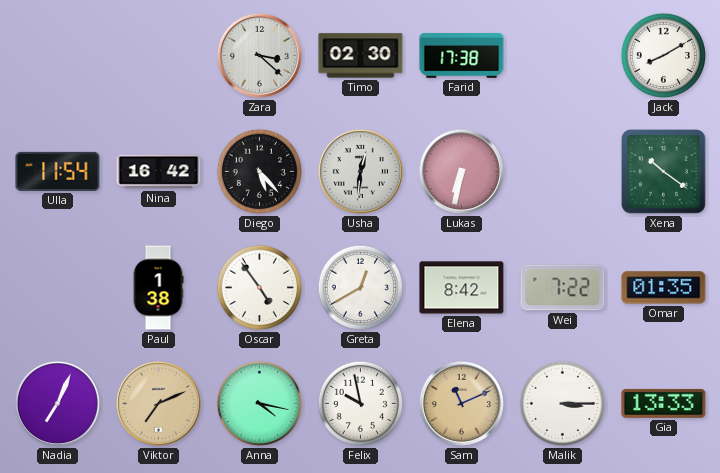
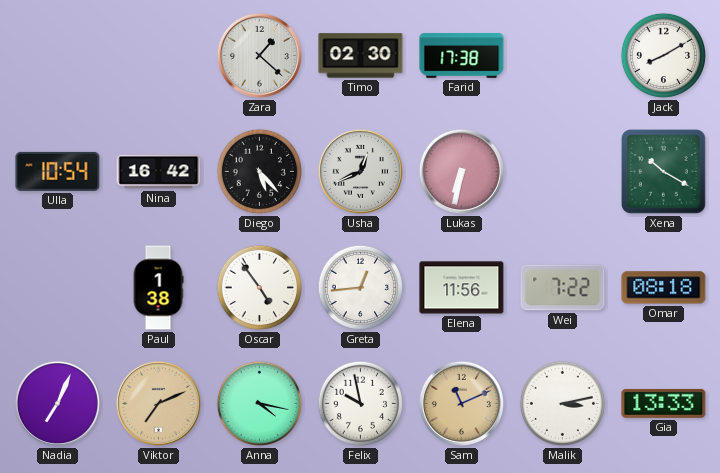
Zara: 3:22 -> 1:22
Ulla: 11:54 -> 10:54
Usha: 12:31 -> 12:41
Xena: 10:21 -> 10:20
Greta: 12:40 -> 12:44
Elena: 8:42 -> 11:56
Omar: 01:35 -> 08:18
Malik: 3:15 -> 3:13
